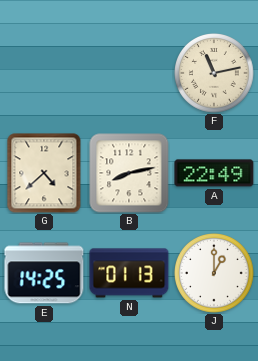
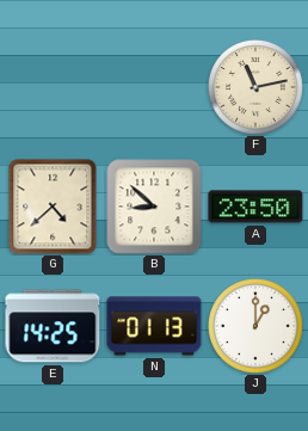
B: 8:13 -> 8:52
A: 22:49 -> 23:50
